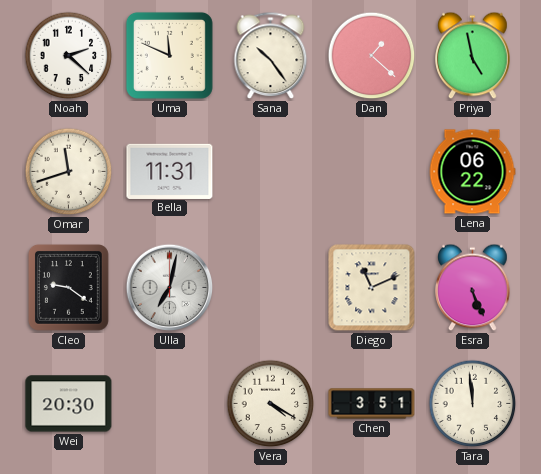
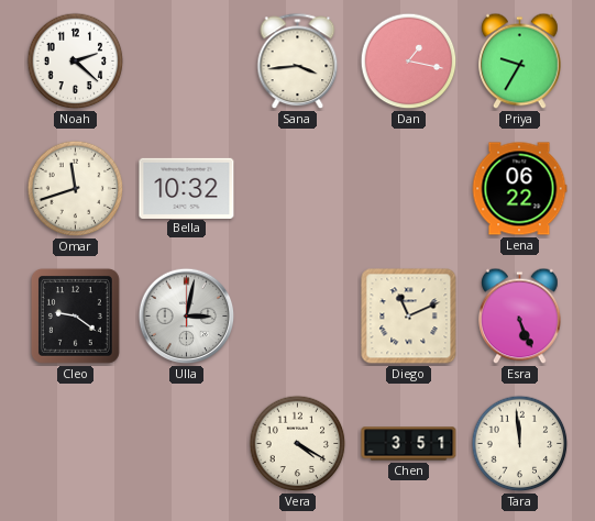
Uma: 11:49 -> none
Sana: 10:24 -> 3:44
Dan: 1:22 -> 1:17
Priya: 4:58 -> 9:35
Bella: 11:31 -> 10:32
Ulla: 7:02 -> 3:02
Wei: 20:30 -> none
